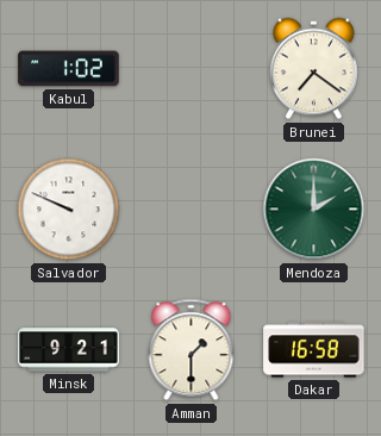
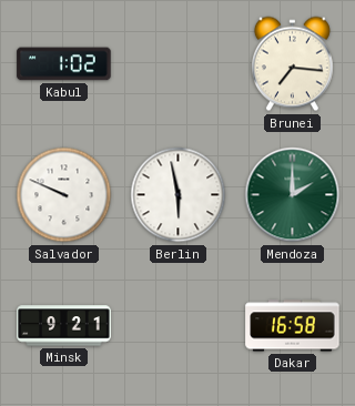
Brunei: 7:21 -> 7:16
Berlin: none -> 5:58
Amman: 1:30 -> none
